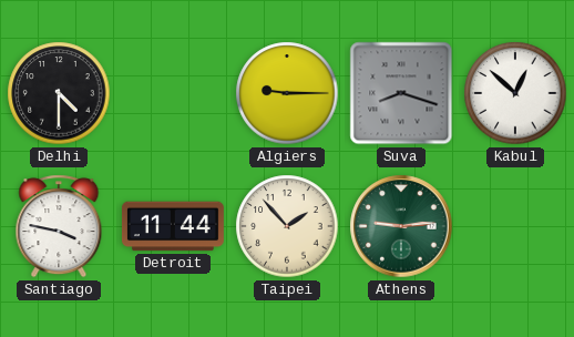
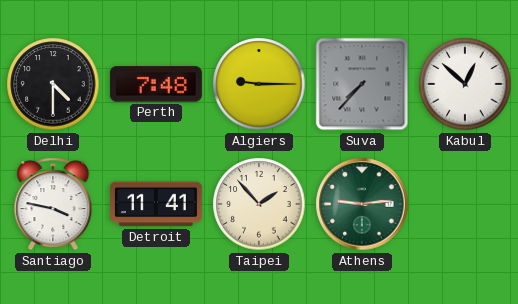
Perth: none -> 7:48
Suva: 8:18 -> 7:37
Detroit: 11:44 -> 11:41
